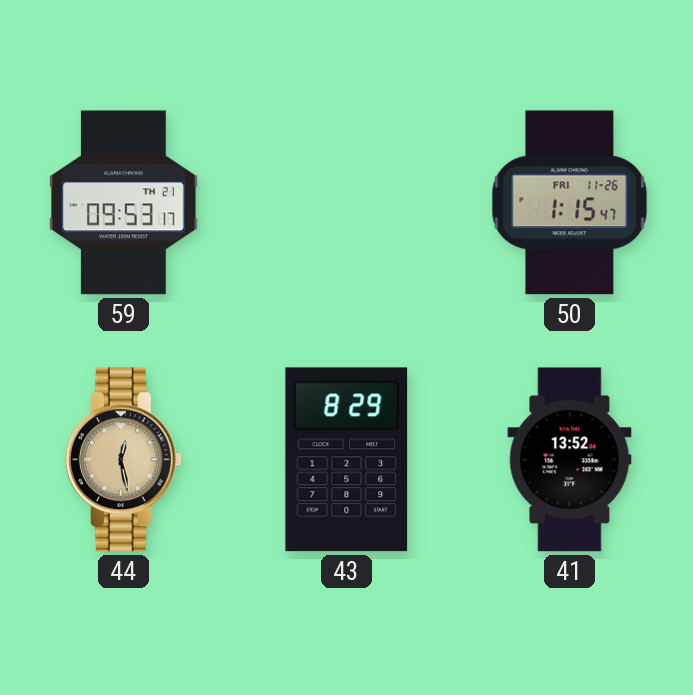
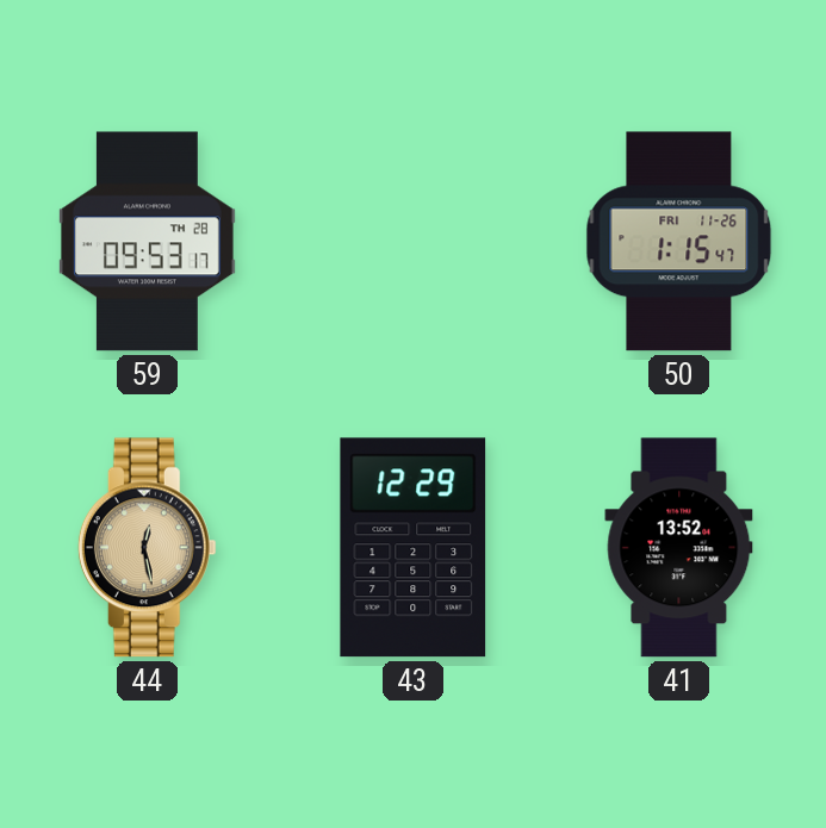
59 date: TH 21 -> TH 28
43: 8:29 -> 12:29
